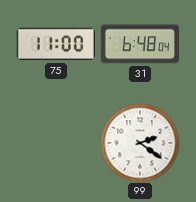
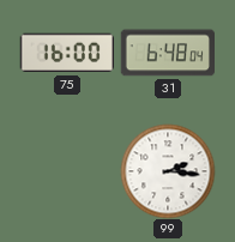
75: 11:00 -> 16:00
99: 2:21 -> 2:16
